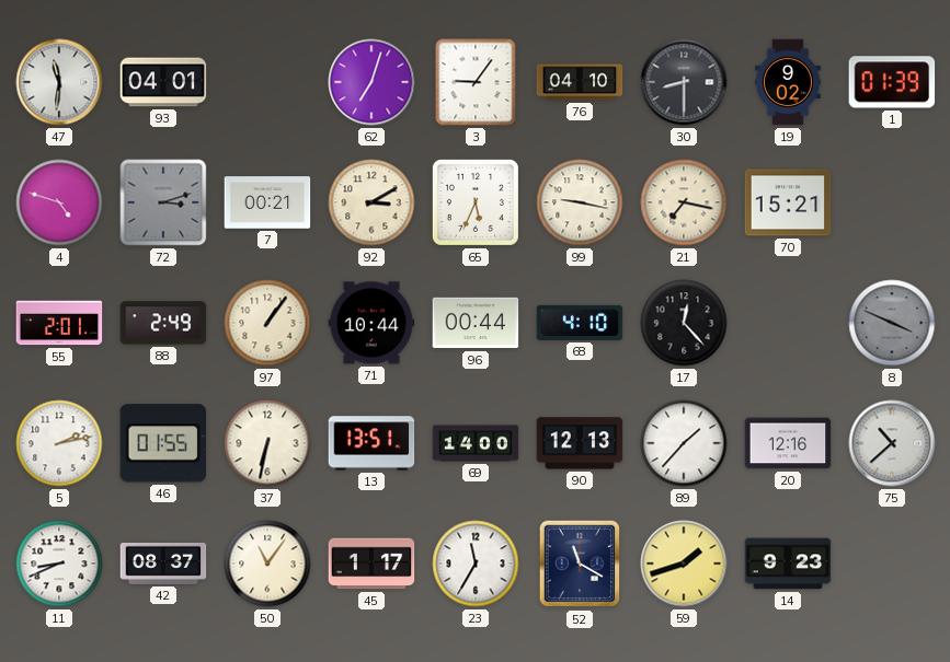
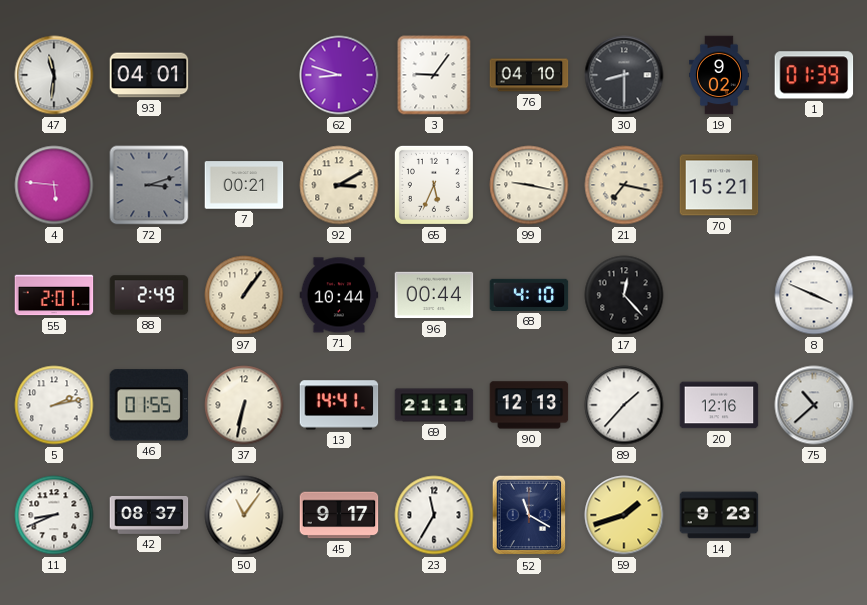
62: 7:03 -> 8:48
4: 4:48 -> 5:46
8 dial: grey -> white
13: 13:51 -> 14:41
69: 14:00 -> 21:11
45: 1:17 -> 9:17
